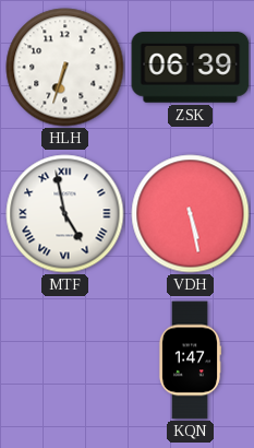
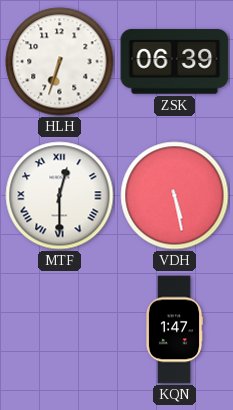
MTF: 4:58 -> 12:30
